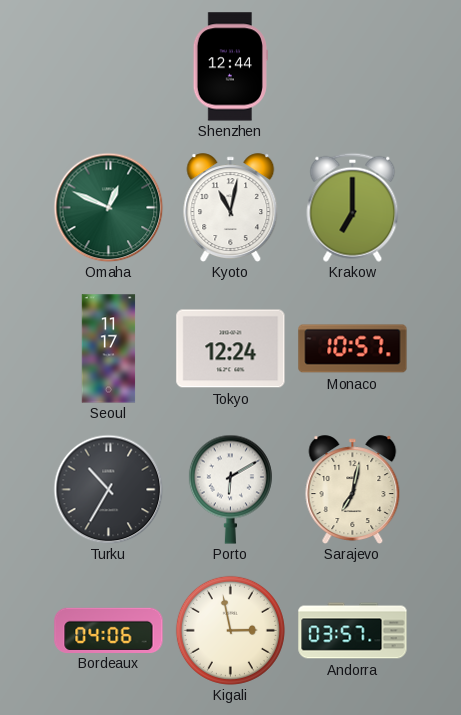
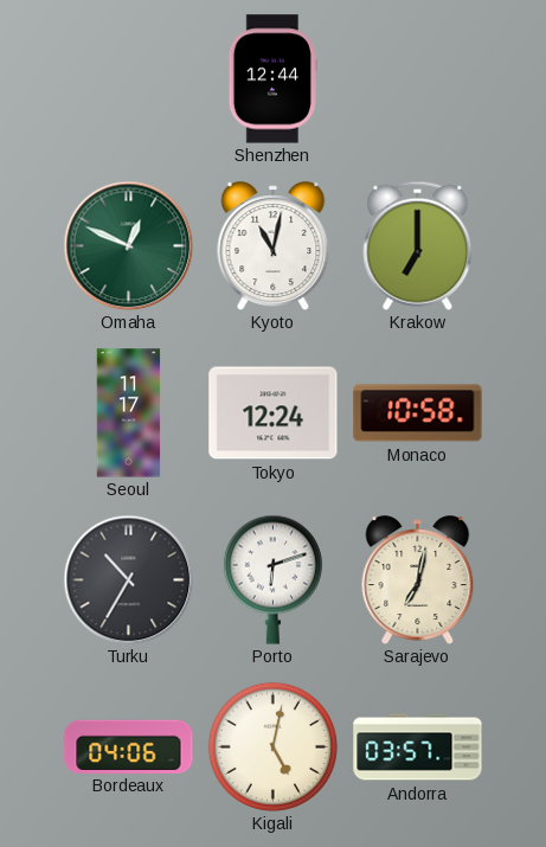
Monaco: 10:57 -> 10:58
Porto: 6:10 -> 6:12
Kigali: 2:58 -> 5:02
